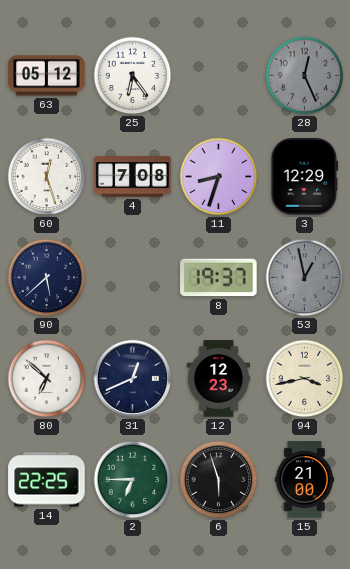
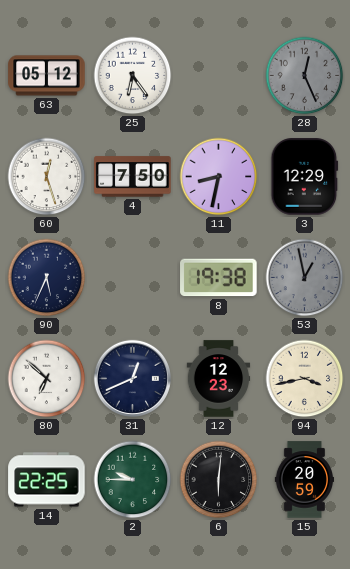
4: 7:08 -> 7:50
11: 8:33 -> 8:32
90: 5:38 -> 5:34
8: 19:37 -> 19:38
2: 6:45 -> 9:45
6: 5:57 -> 6:01
15: 21:00 -> 20:59
